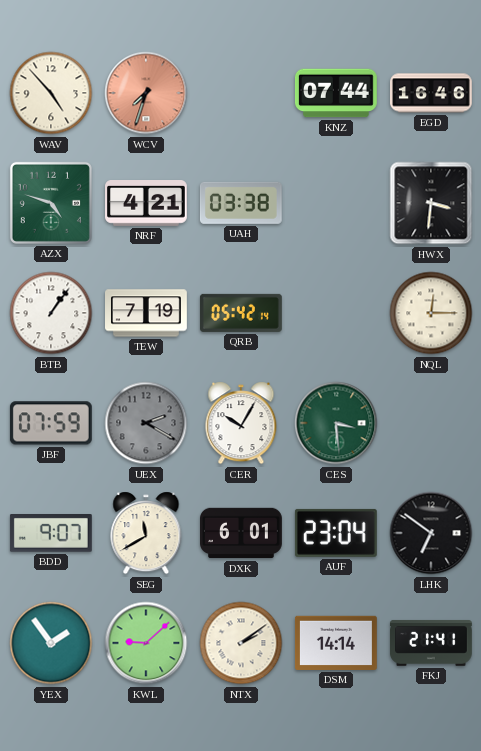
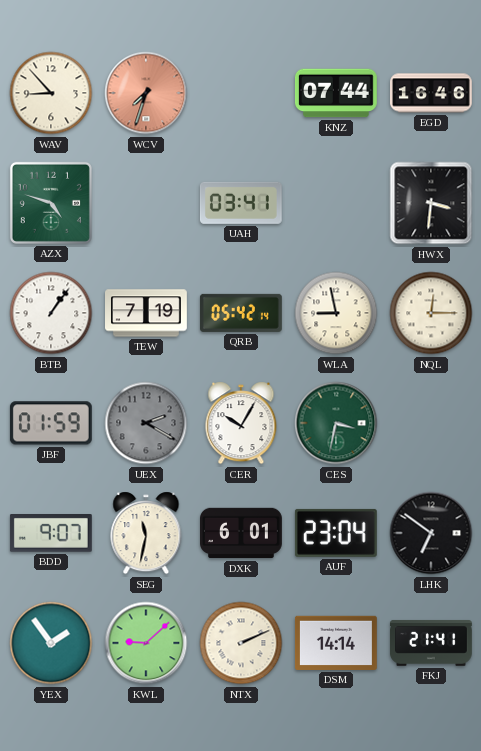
WAV: 4:53 -> 8:53
NRF: 4:21 -> none
UAH: 03:38 -> 03:41
WLA: none -> 8:58
JBF: 07:59 -> 01:59
CES: 3:29 -> 3:32
SEG: 11:40 -> 11:32
NTX: 2:09 -> 2:11
